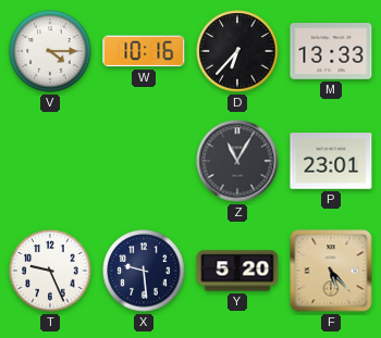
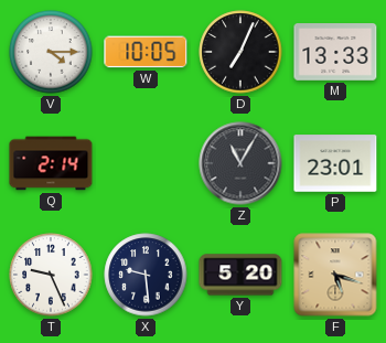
W: 10:16 -> 10:05
D: 6:37 -> 7:04
Q: none -> 2:14
F: 5:23 -> 5:18
